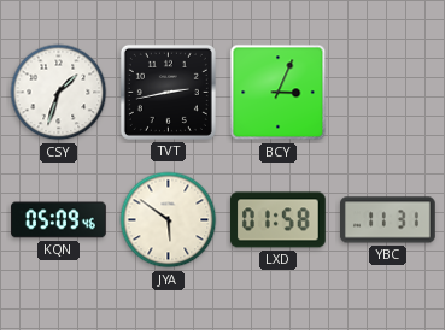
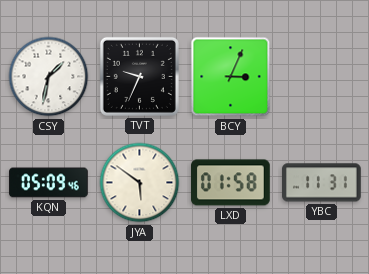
CSY: 1:33 -> 1:32
TVT: 2:43 -> 9:34
